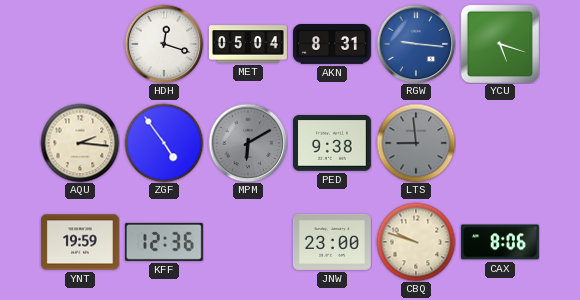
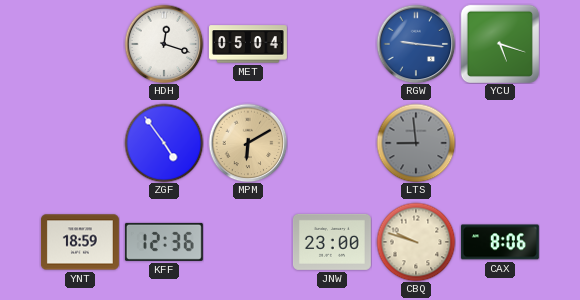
AKN: 8:31 -> none
AQU: 2:16 -> none
MPM dial: grey -> champagne
PED: 9:38 -> none
YNT: 19:59 -> 18:59
